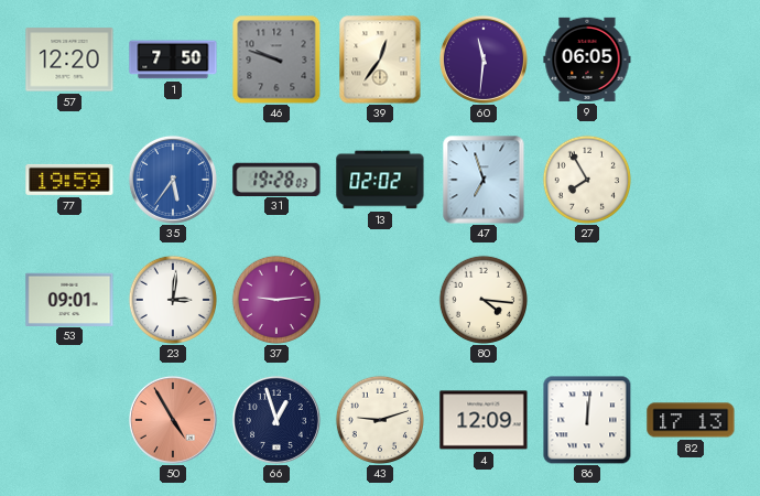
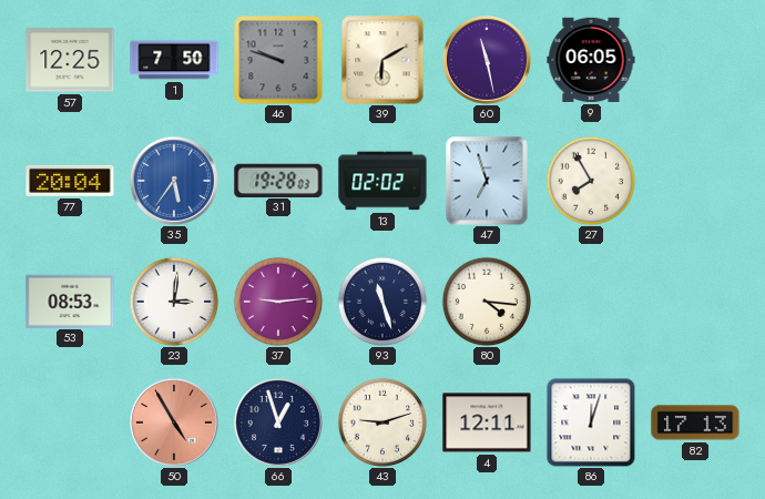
57: 12:20 -> 12:25
39: 12:36 -> 6:10
60: 11:31 -> 11:28
77: 19:59 -> 20:04
53: 09:01 -> 08:53
93: none -> 11:27
4: 12:09 -> 12:11
86: 12:01 -> 12:03
